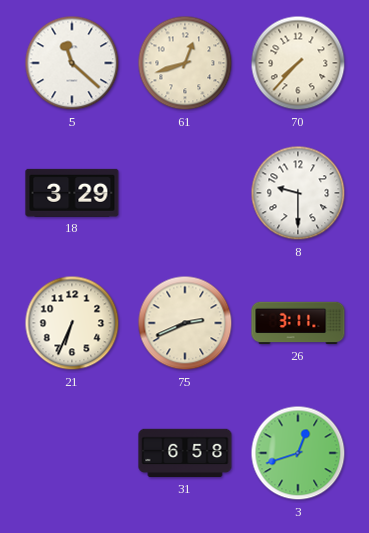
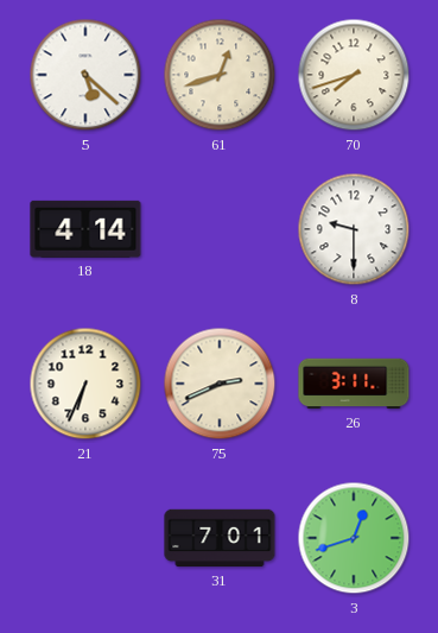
5: 11:22 -> 5:22
70: 7:37 -> 7:42
18: 3:29 -> 4:14
31: 6:58 -> 7:01
